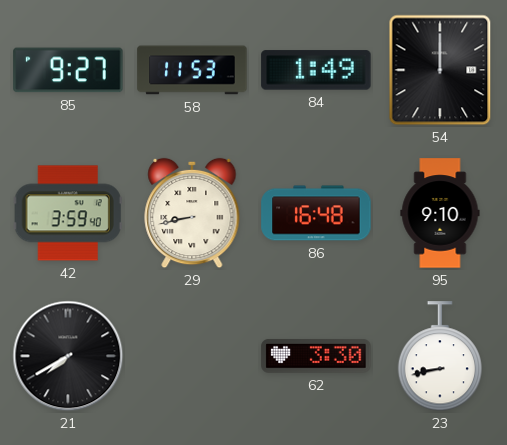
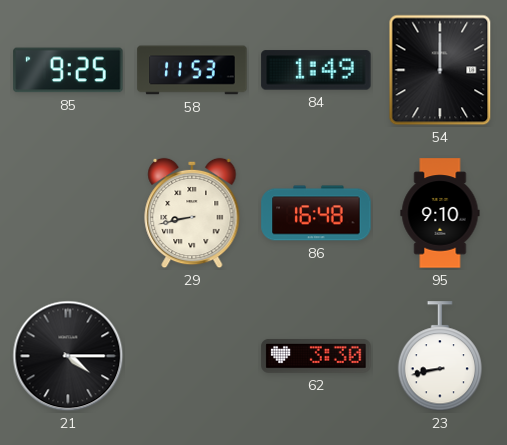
85: 9:27 -> 9:25
42: 3:59 -> none
21: 7:40 -> 4:15
